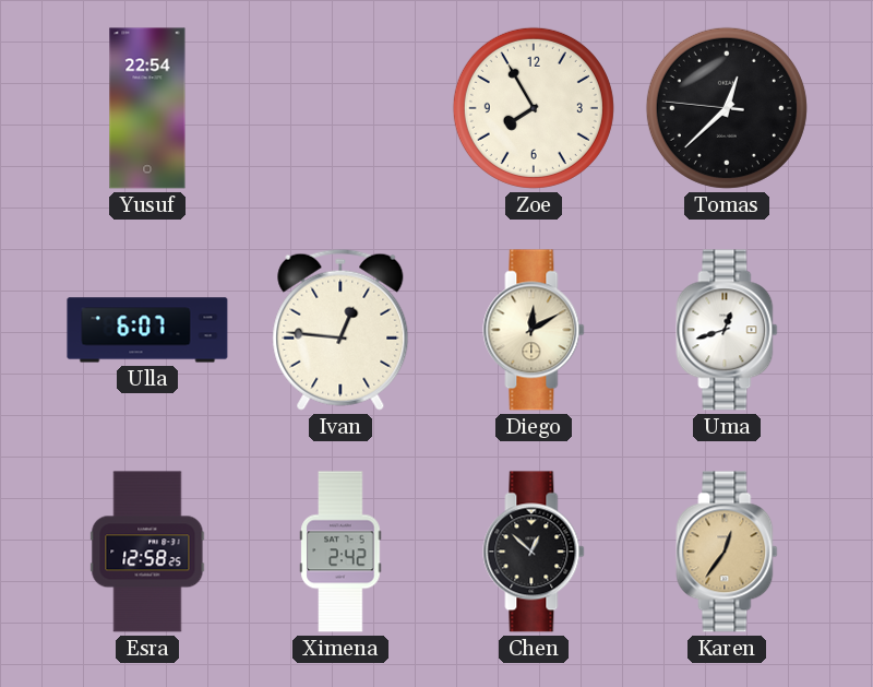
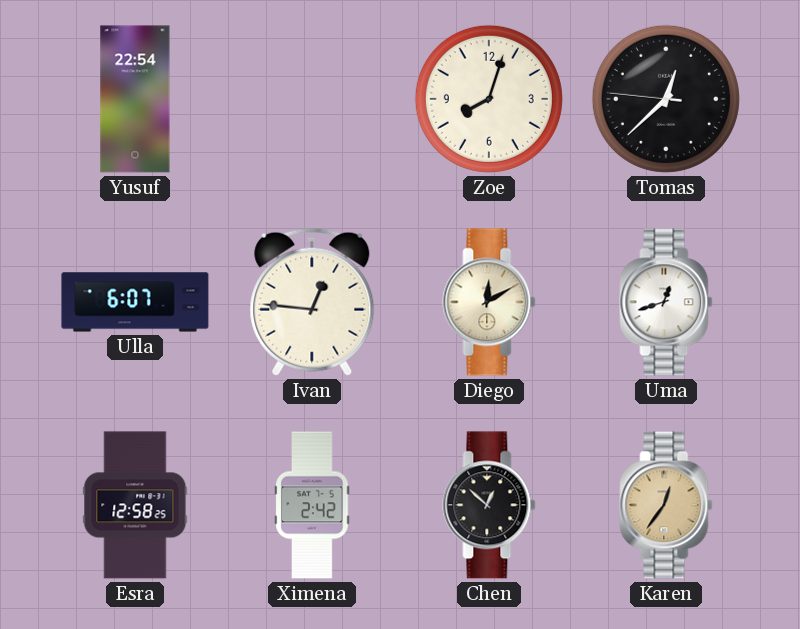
Zoe: 7:55 -> 8:03
